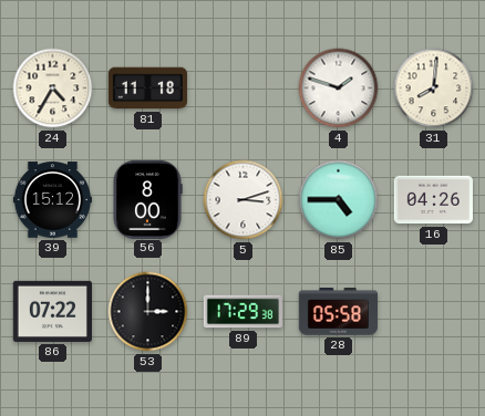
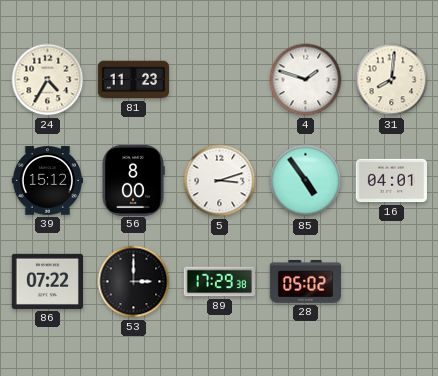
81: 11:18 -> 11:23
85: 4:45 -> 4:54
16: 04:26 -> 04:01
28: 05:58 -> 05:02
